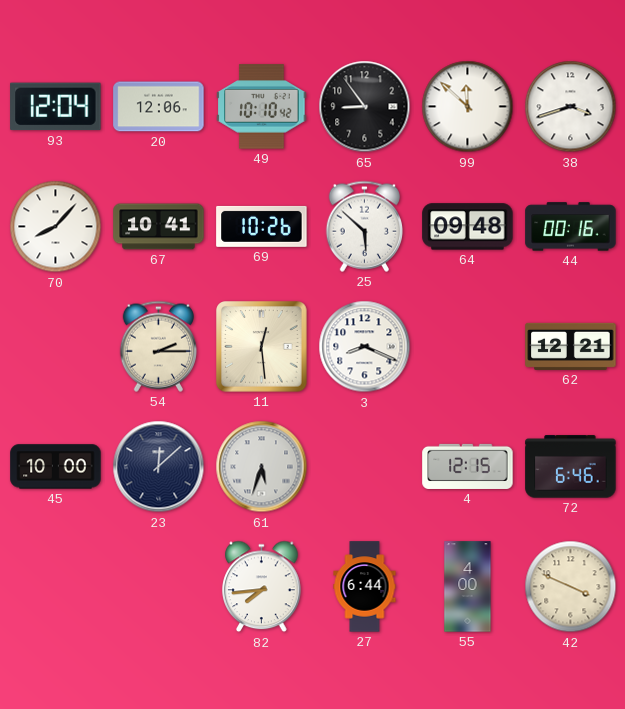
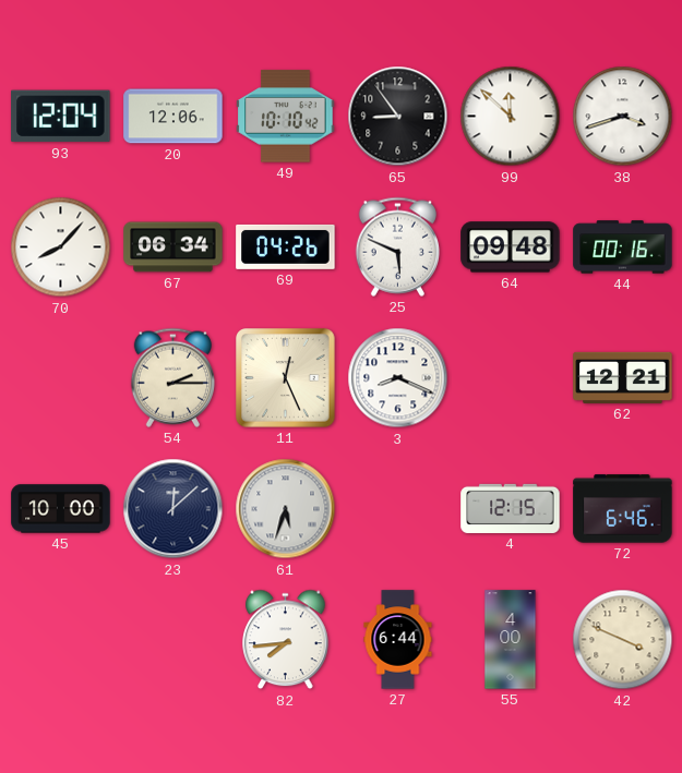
67: 10:41 -> 06:34
69: 10:26 -> 04:26
25: 5:52 -> 5:49
11: 12:29 -> 12:26
